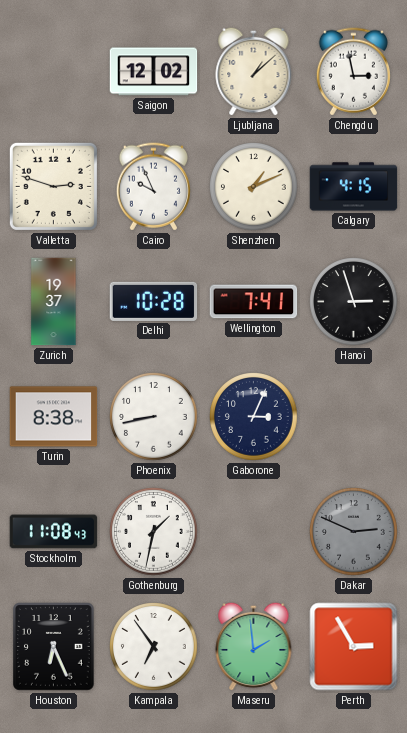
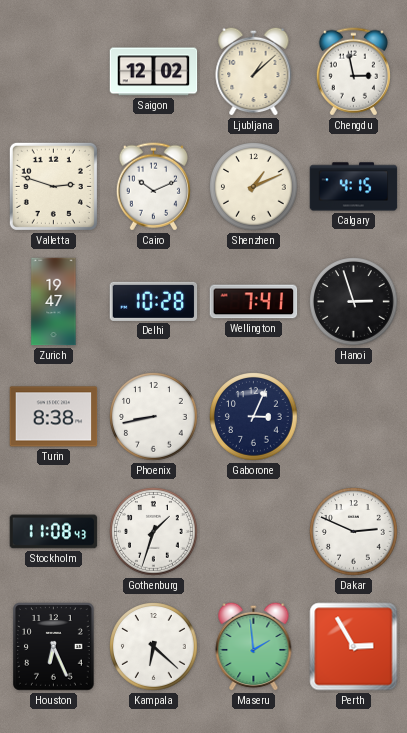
Cairo: 9:56 -> 10:11
Zurich: 19:37 -> 19:47
Gothenburg: 1:32 -> 1:33
Dakar dial: grey -> white
Kampala: 6:54 -> 6:22
